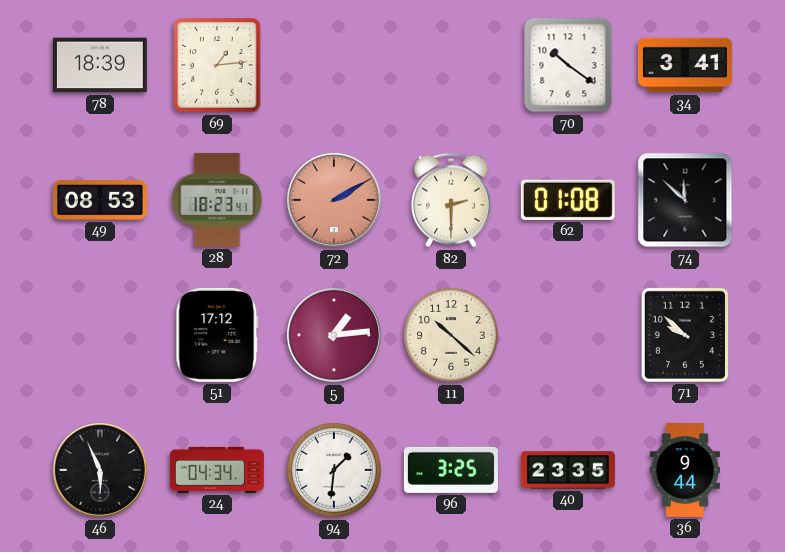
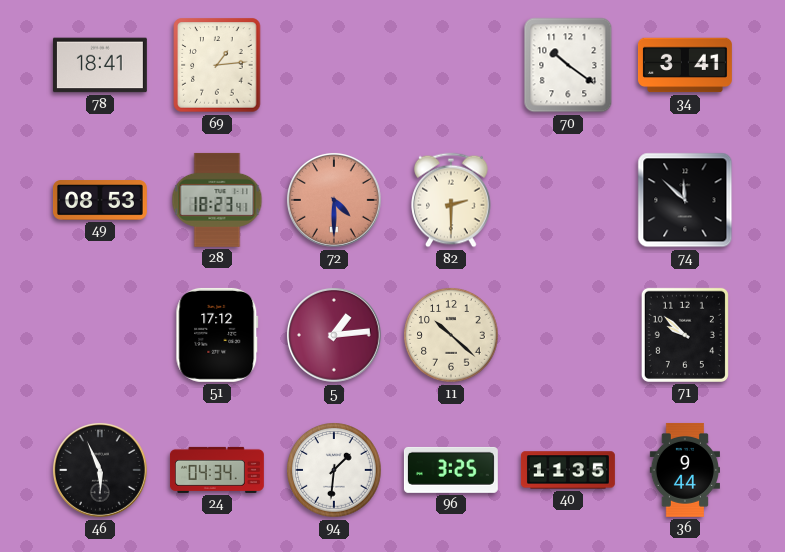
78: 18:39 -> 18:41
72: 2:10 -> 4:30
62: 01:08 -> none
40: 23:35 -> 11:35
